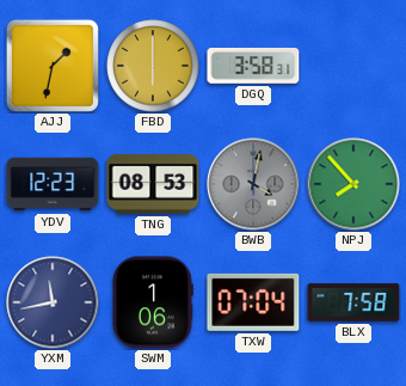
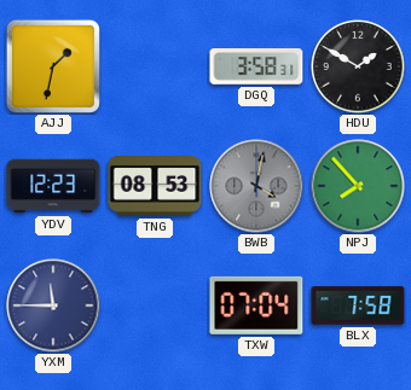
FBD: 6:00 -> none
HDU: none -> 1:50
YXM: 11:43 -> 11:45
SWM: 1:06 -> none
